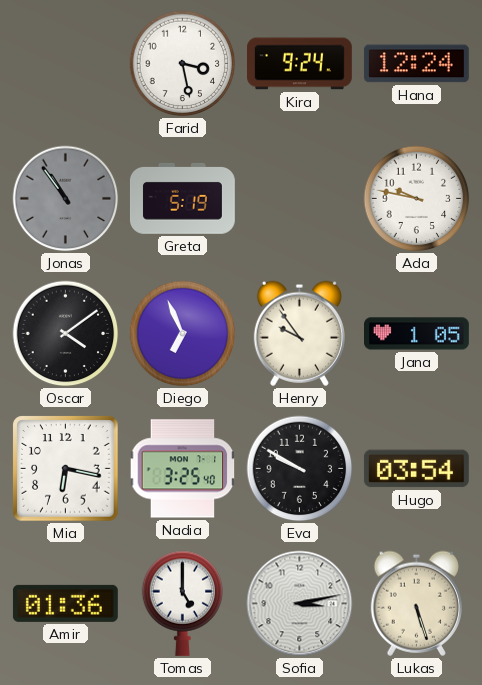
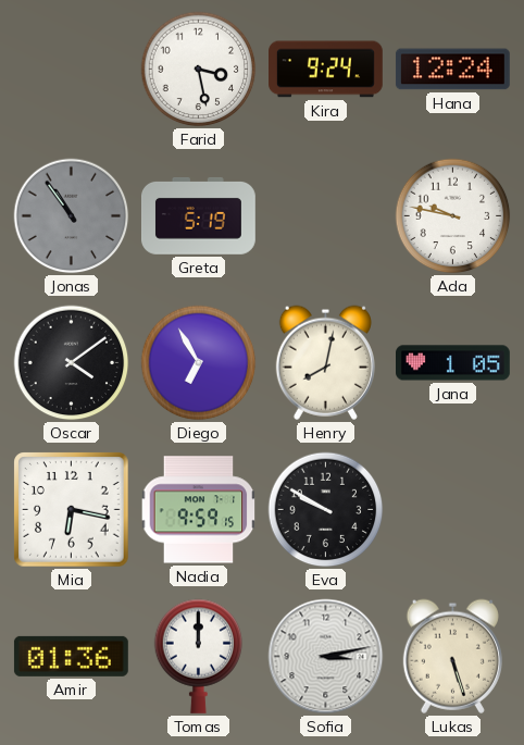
Diego: 6:56 -> 6:55
Henry: 9:54 -> 8:02
Nadia: 3:25 -> 9:59
Hugo: 03:54 -> none
Tomas: 5:00 -> 12:00
